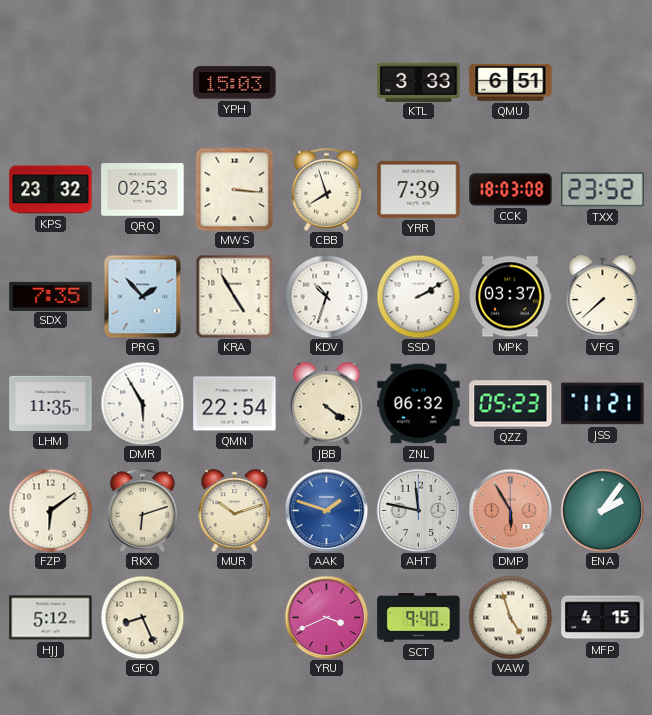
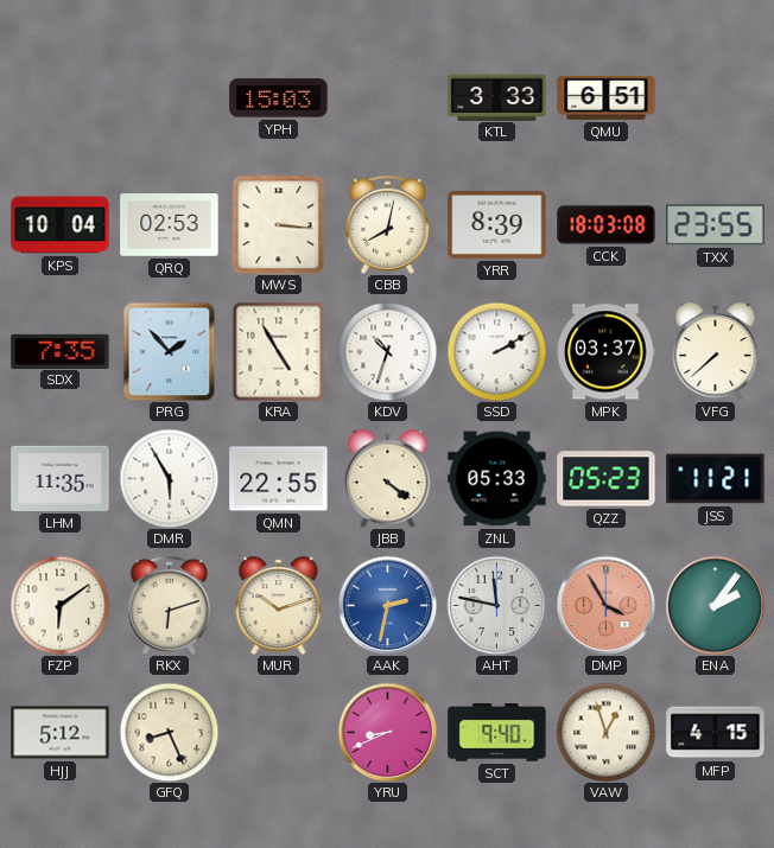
KPS: 23:32 -> 10:04
CBB: 7:57 -> 8:02
YRR: 7:39 -> 8:39
TXX: 23:52 -> 23:55
QMN: 22:54 -> 22:55
ZNL: 06:32 -> 05:33
AAK: 1:48 -> 2:32
DMP: 5:55 -> 3:55
YRU: 3:41 -> 8:41
VAW: 4:57 -> 12:57
